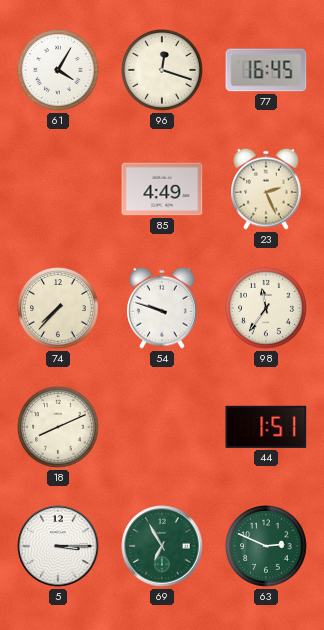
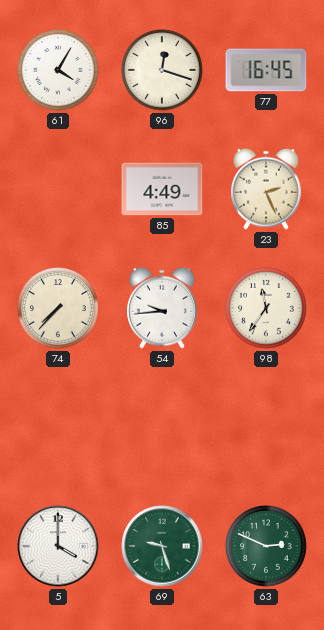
54: 9:48 -> 9:44
18: 8:11 -> none
44: 1:51 -> none
5: 3:15 -> 4:00
69: 6:55 -> 9:27
